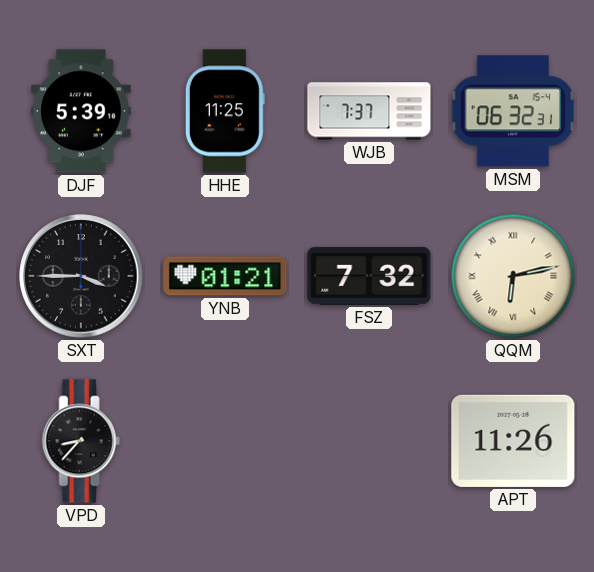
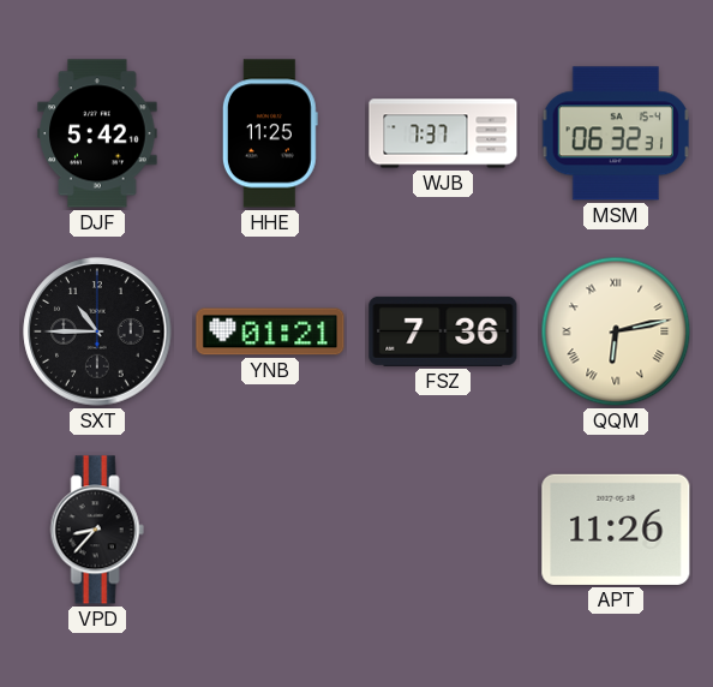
DJF: 5:39 -> 5:42
SXT: 3:45 -> 10:45
FSZ: 7:32 -> 7:36
